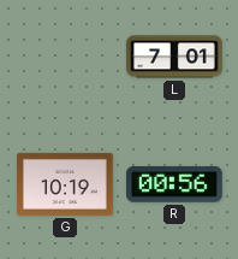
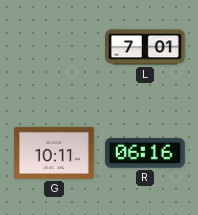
G: 10:19 -> 10:11
R: 00:56 -> 06:16
